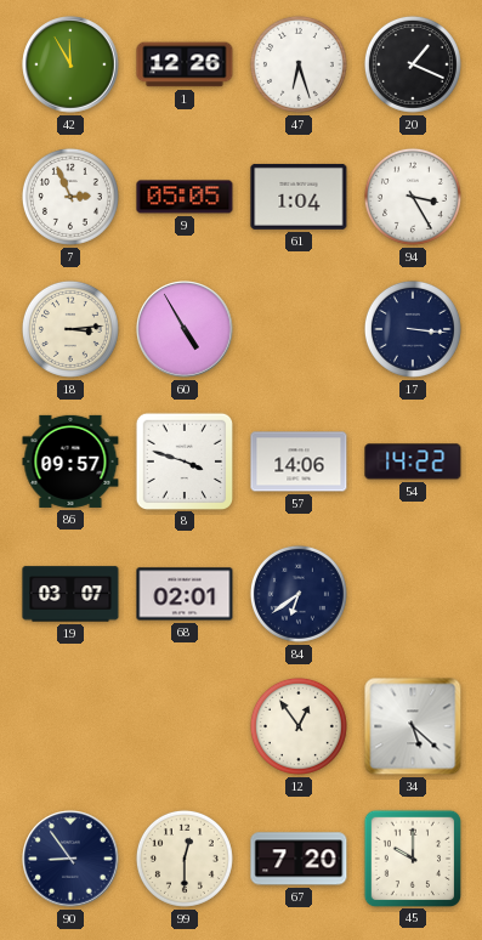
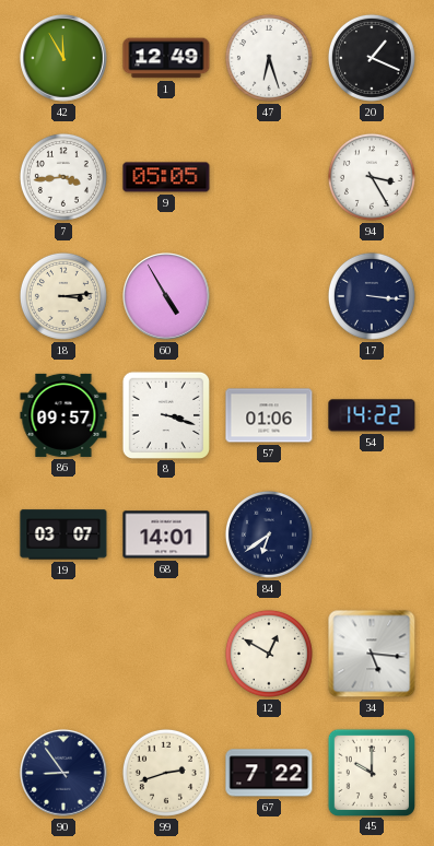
1: 12:26 -> 12:49
7: 2:56 -> 3:44
61: 1:04 -> none
8: 3:48 -> 3:18
57: 14:06 -> 01:06
68: 02:01 -> 14:01
12: 12:54 -> 12:50
34: 5:22 -> 5:16
99: 12:30 -> 2:42
67: 7:20 -> 7:22
